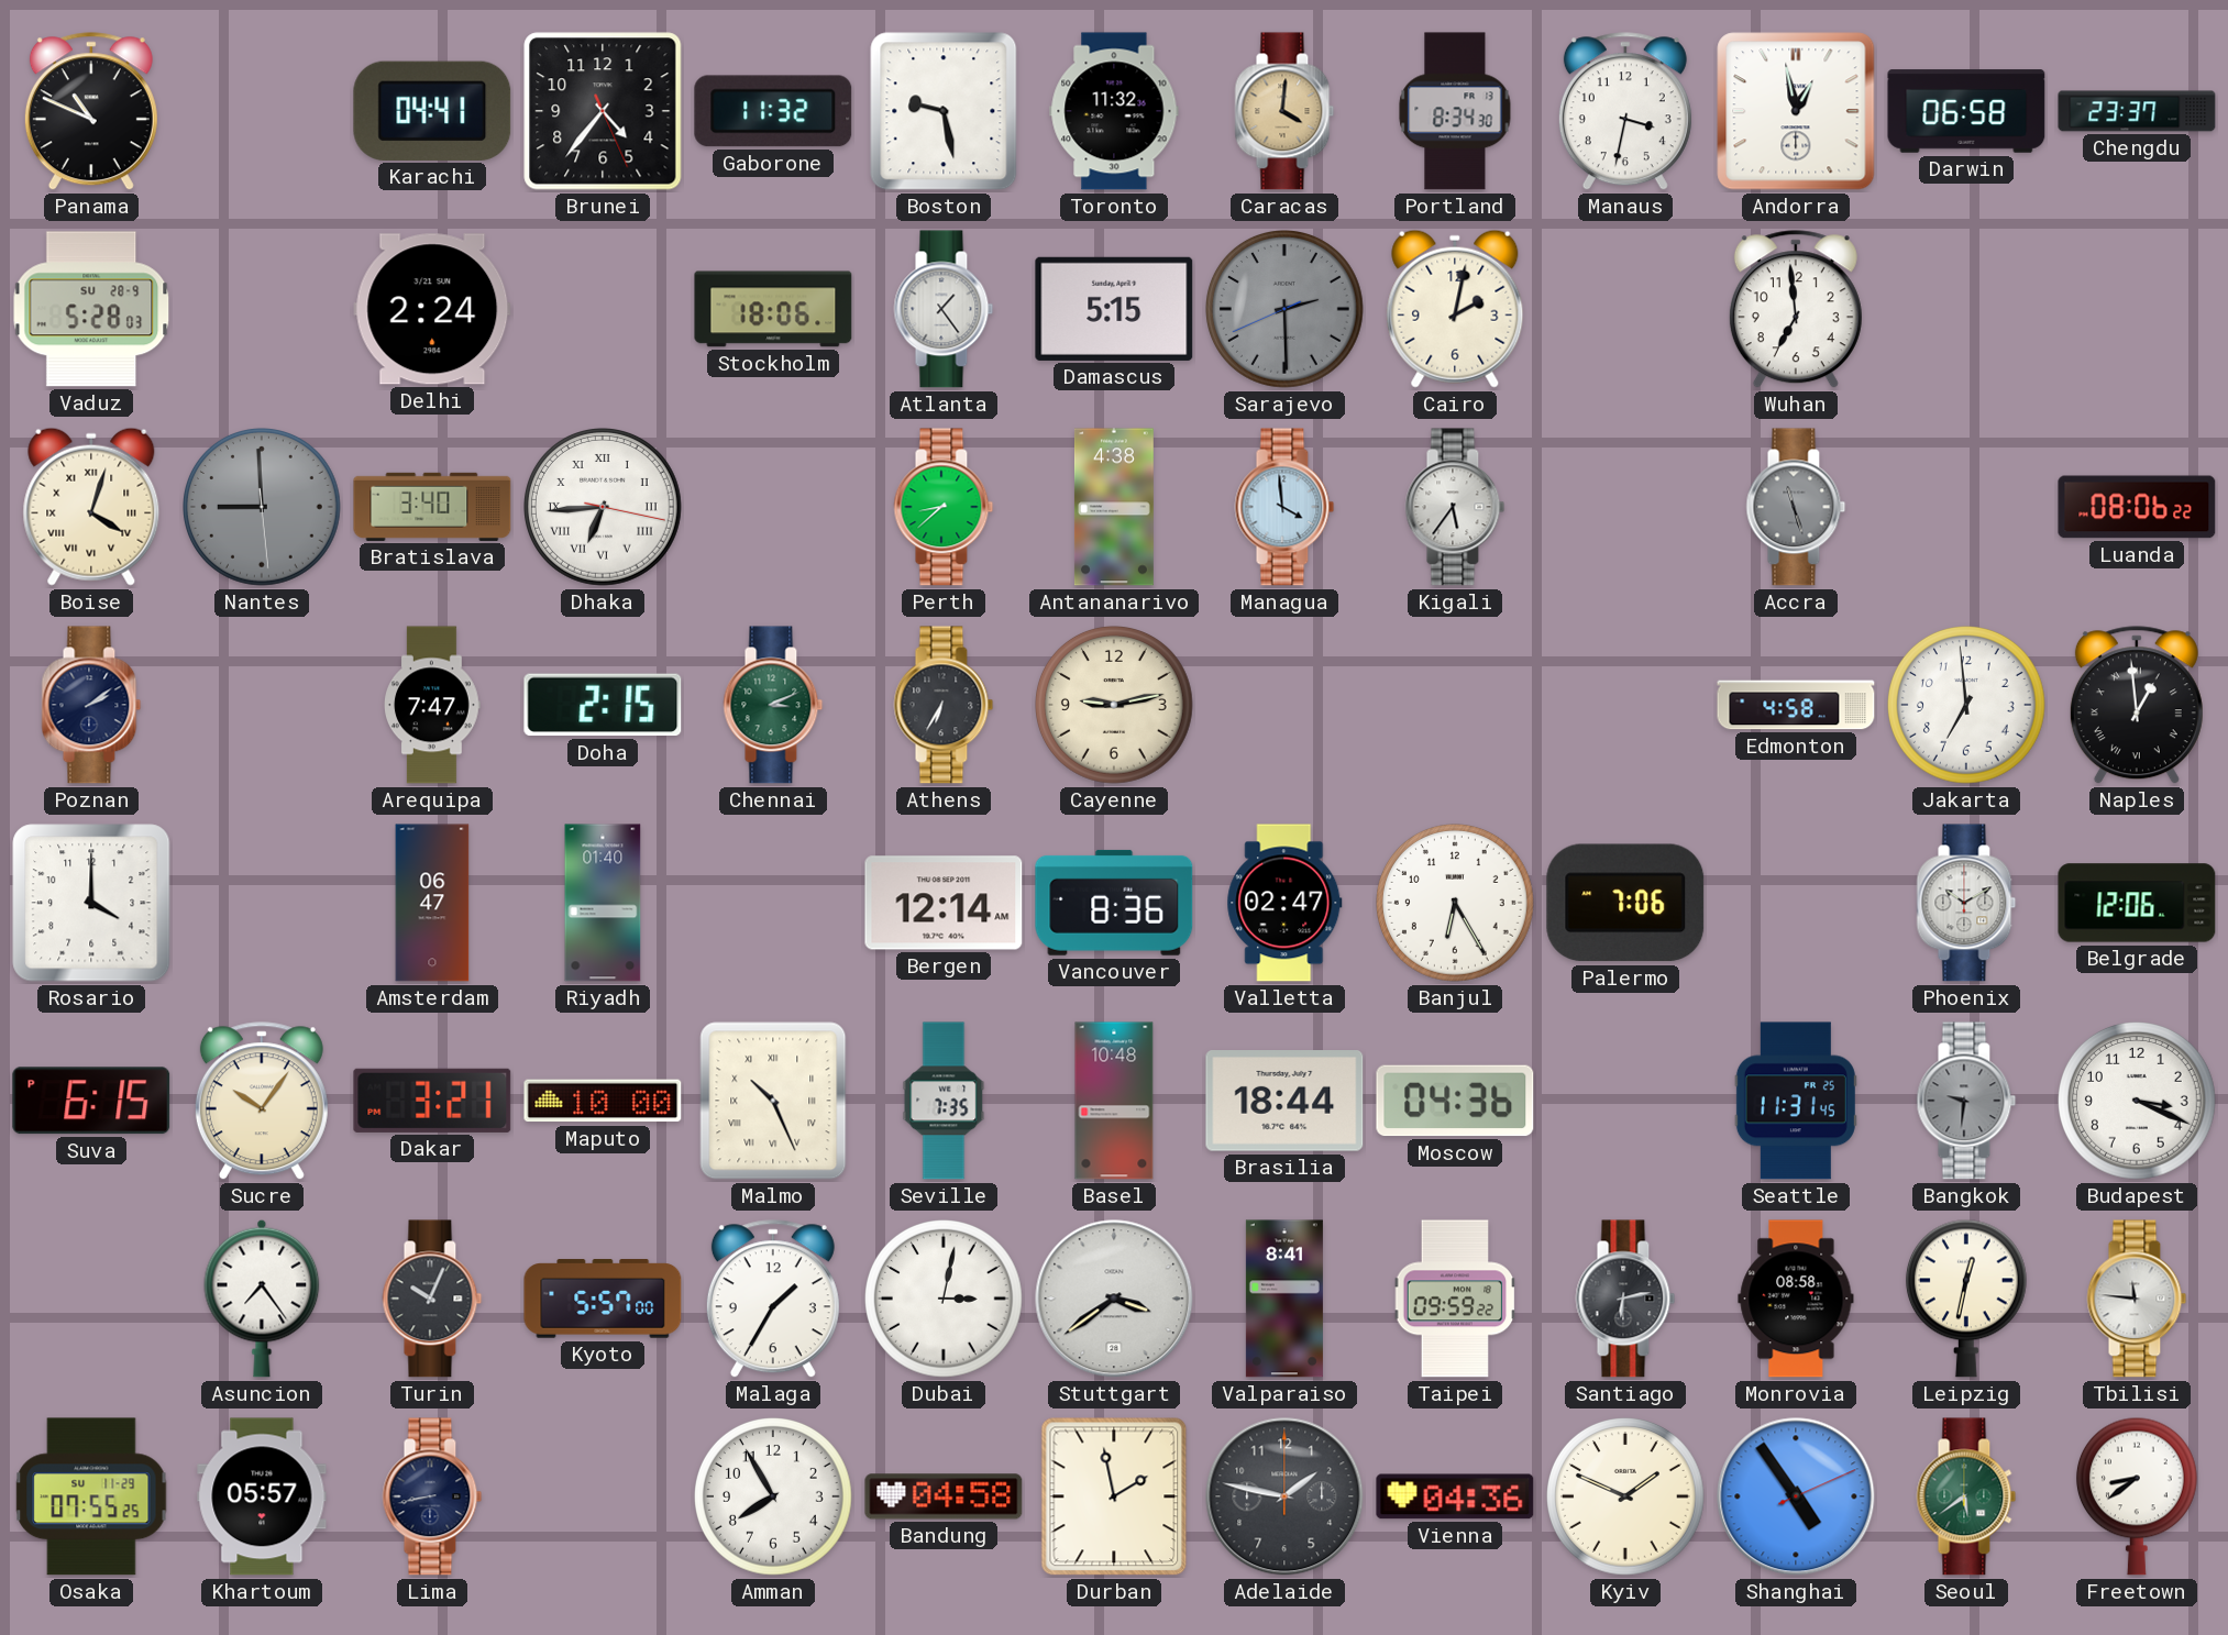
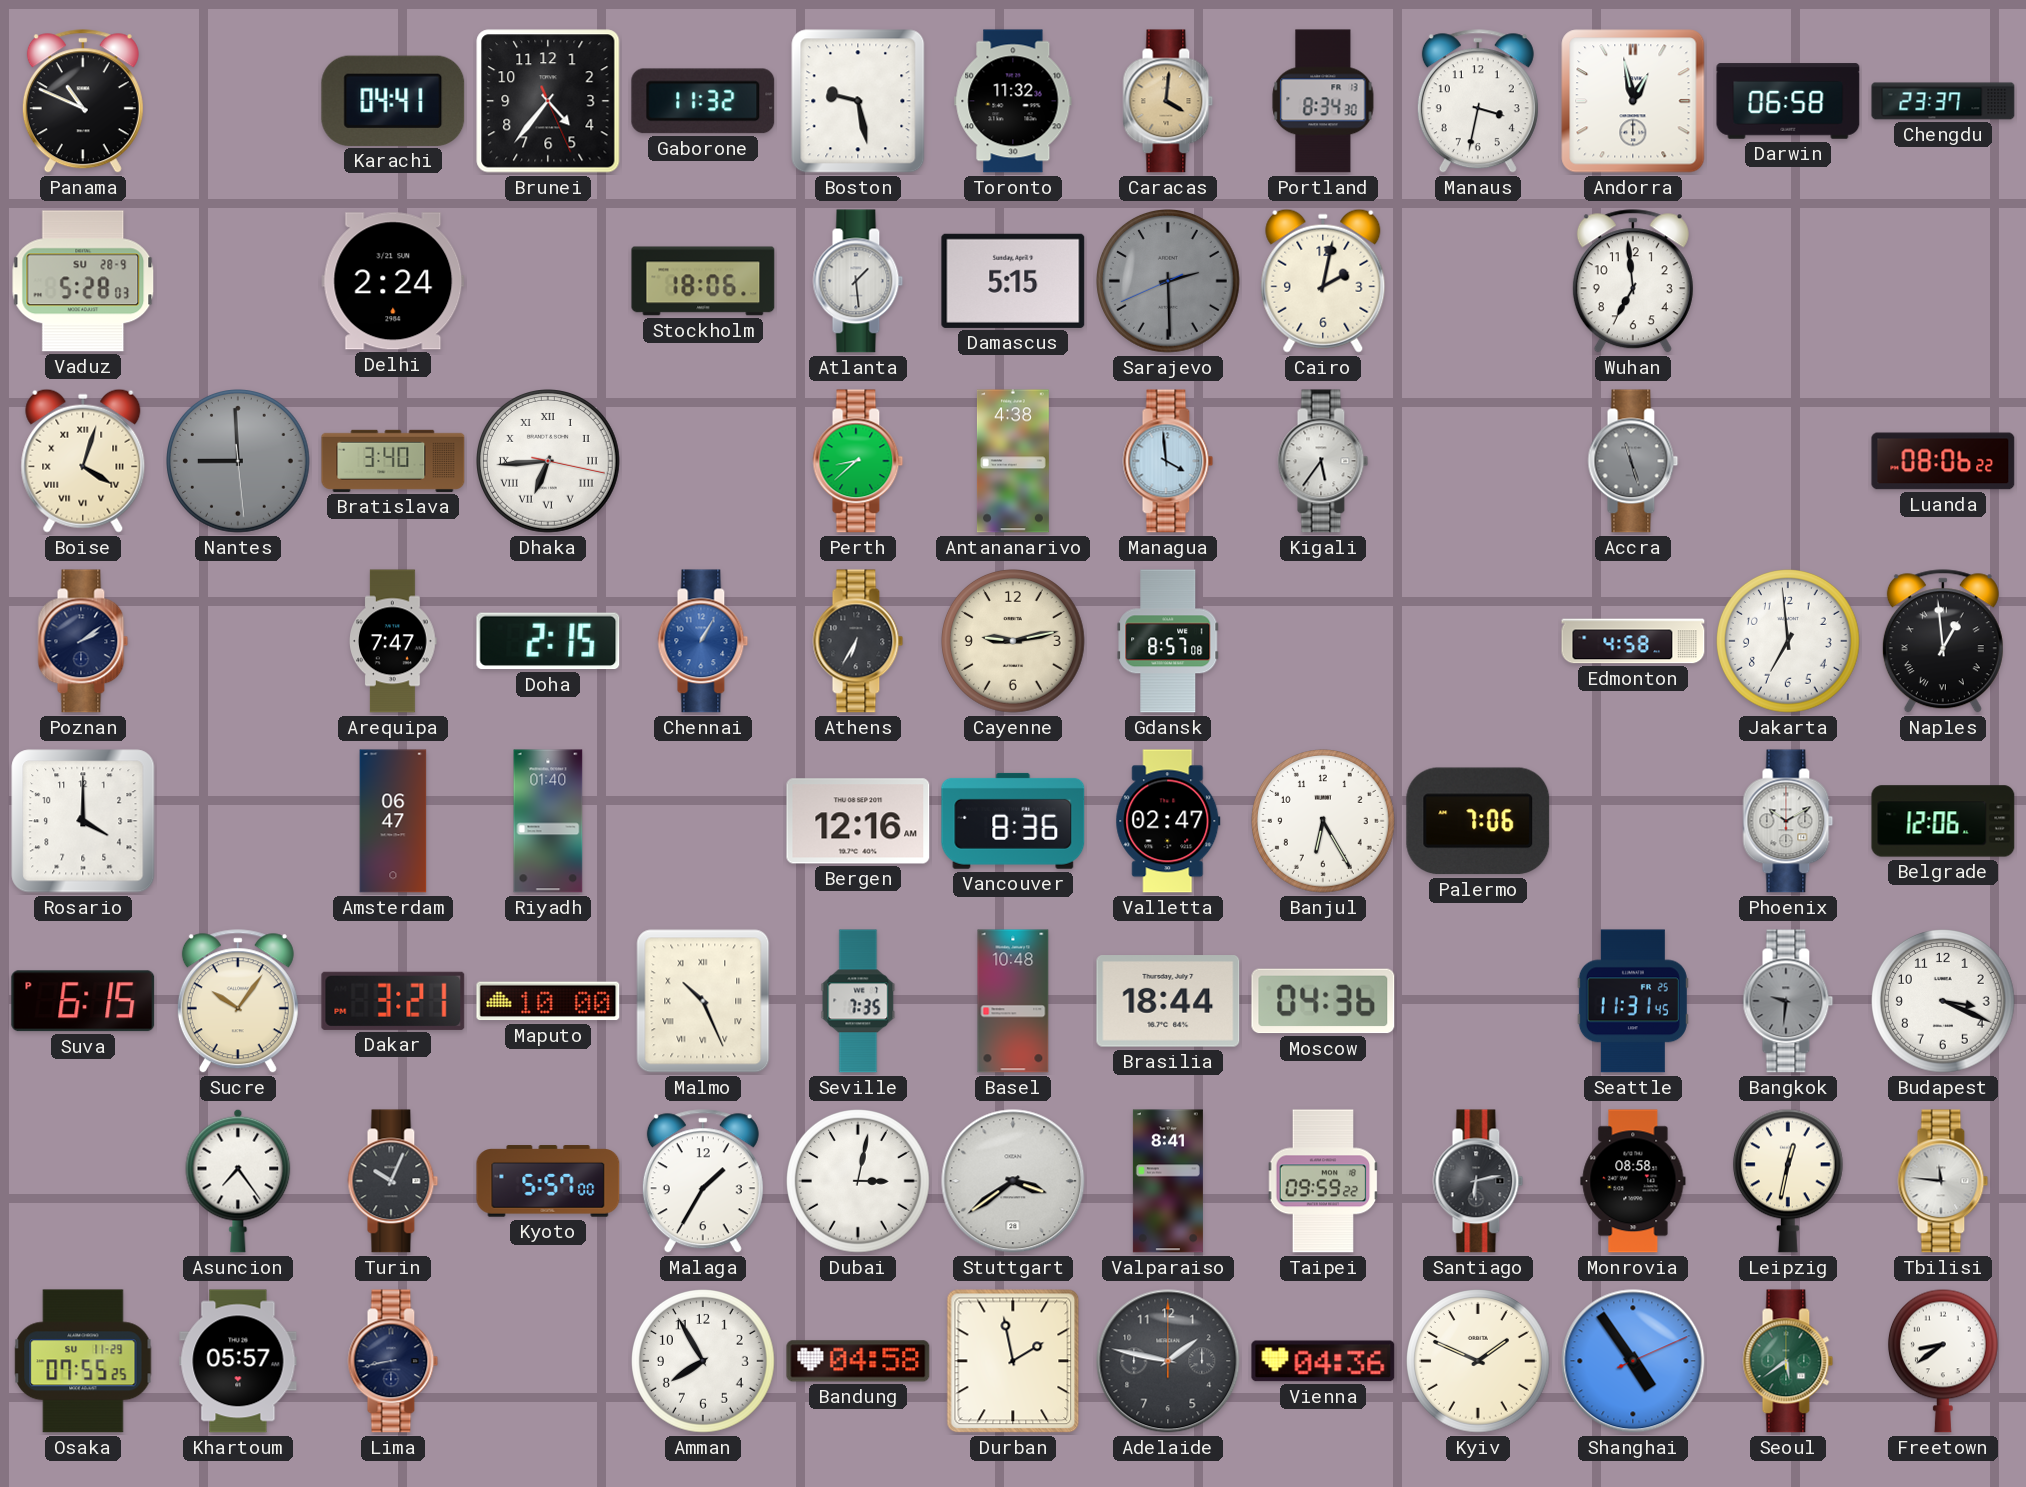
Atlanta: 1:24 -> 1:29
Chennai: 3:11 -> 1:05
Chennai dial: green -> blue
Gdansk: none -> 8:57
Bergen: 12:14 -> 12:16
